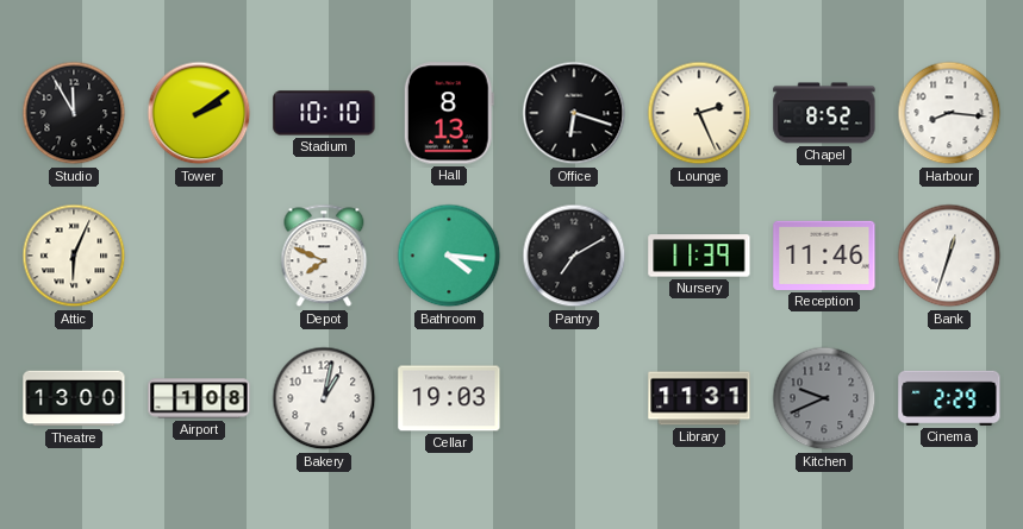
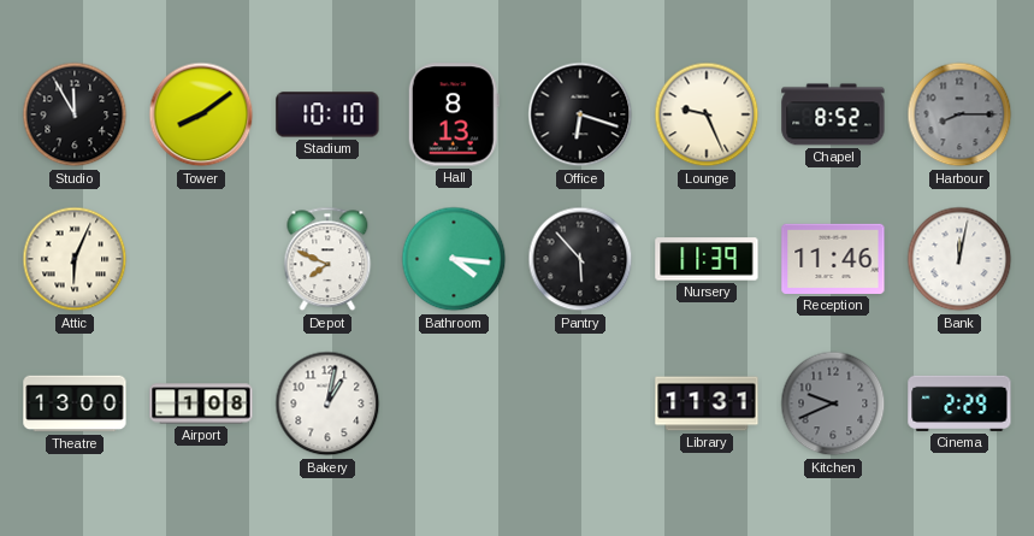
Tower: 2:09 -> 8:09
Lounge: 2:26 -> 9:26
Harbour: 8:16 -> 8:15
Harbour dial: white -> grey
Pantry: 7:10 -> 5:53
Bank: 12:33 -> 12:02
Cellar: 19:03 -> none
